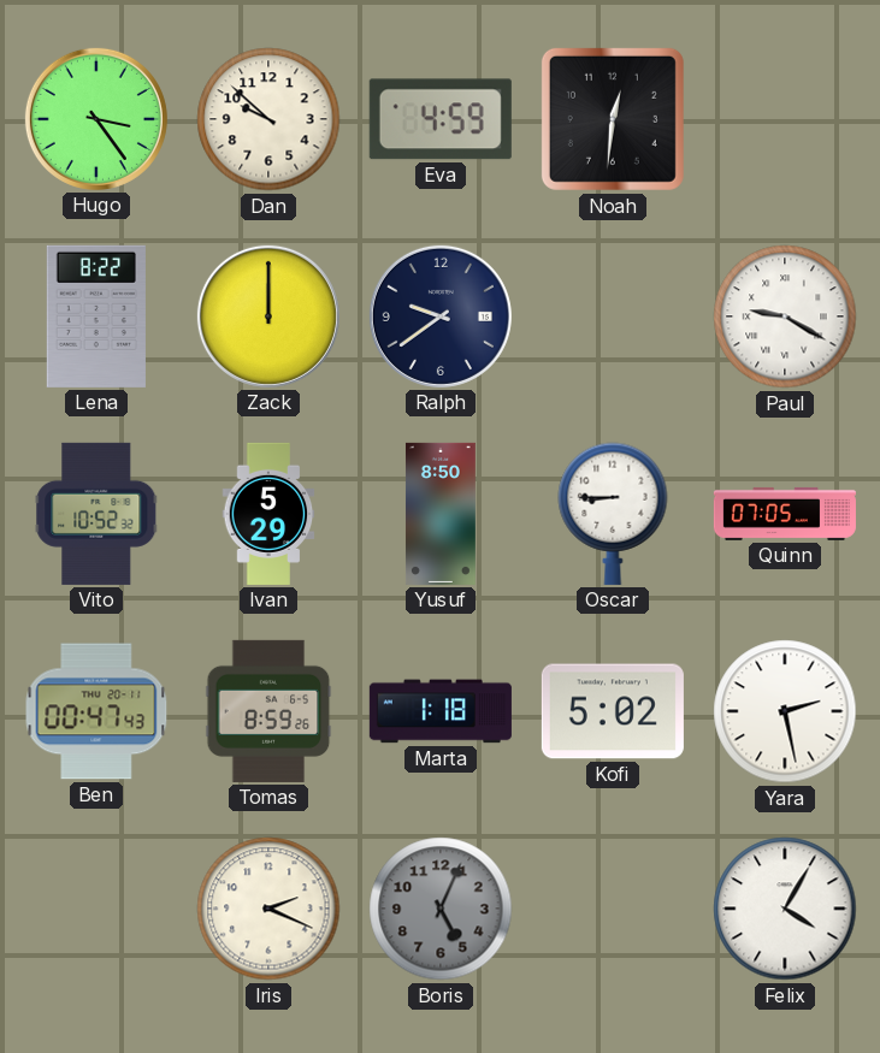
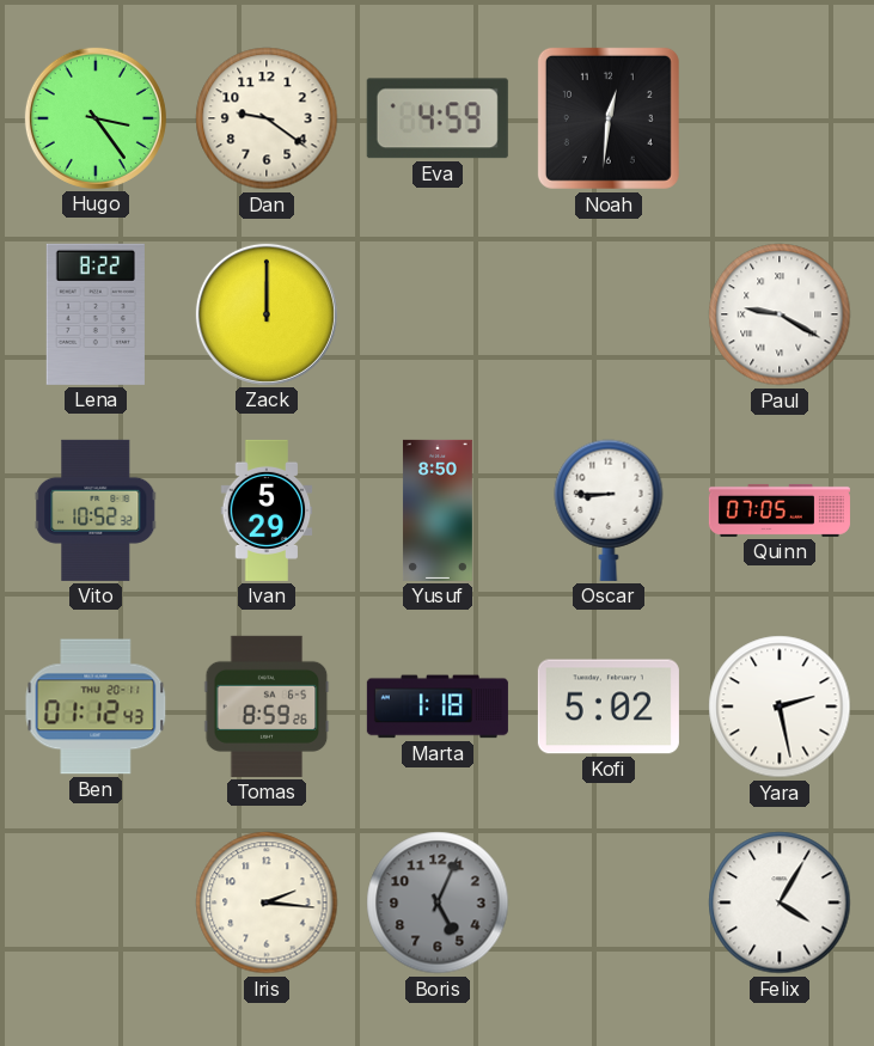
Dan: 9:52 -> 9:21
Ralph: 9:39 -> none
Ben: 00:47 -> 01:12
Iris: 2:19 -> 2:16
